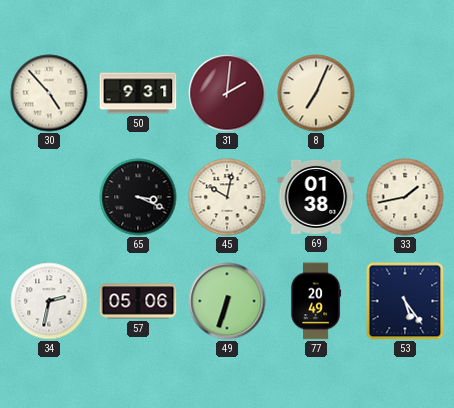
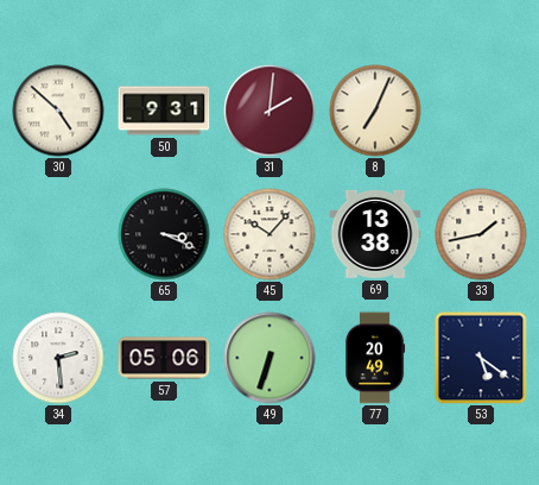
30: 4:53 -> 4:52
45: 10:02 -> 10:07
69: 01:38 -> 13:38
34: 2:32 -> 2:29
53: 5:24 -> 5:21
